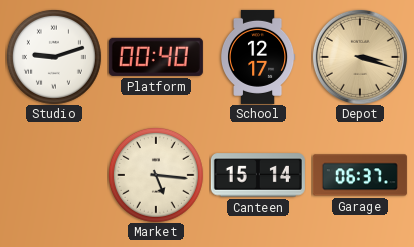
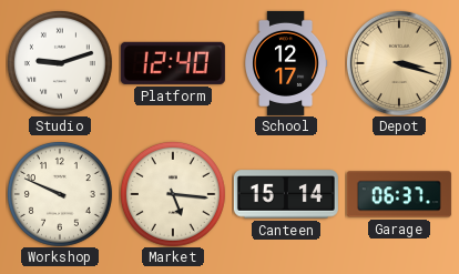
Platform: 00:40 -> 12:40
Workshop: none -> 9:49
